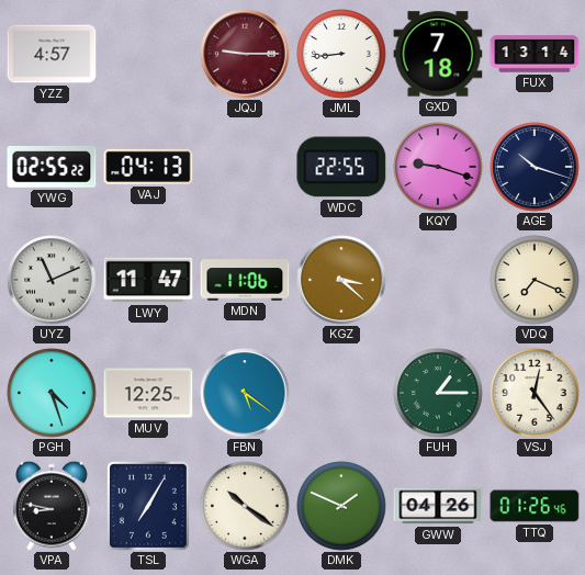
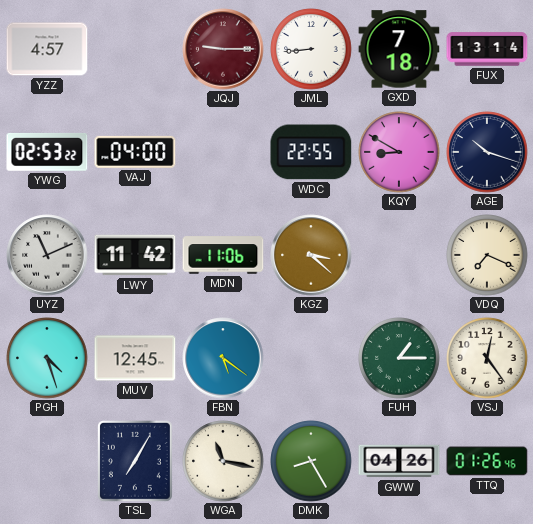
YWG: 02:55 -> 02:53
VAJ: 04:13 -> 04:00
KQY: 9:18 -> 8:50
LWY: 11:47 -> 11:42
MUV: 12:25 -> 12:45
VPA: 8:47 -> none
WGA: 10:21 -> 11:17
DMK: 1:49 -> 8:25
